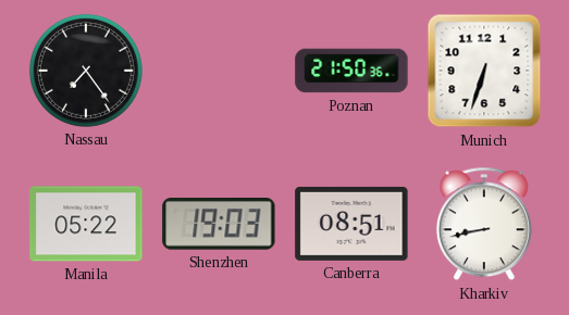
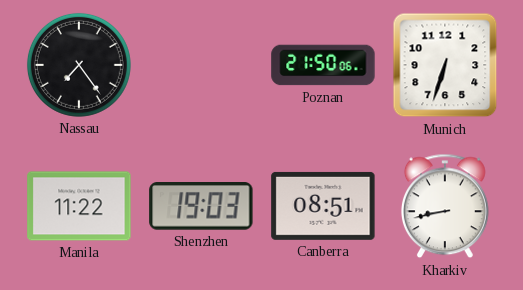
Poznan: 21:50:36 -> 21:50:06
Manila: 05:22 -> 11:22
